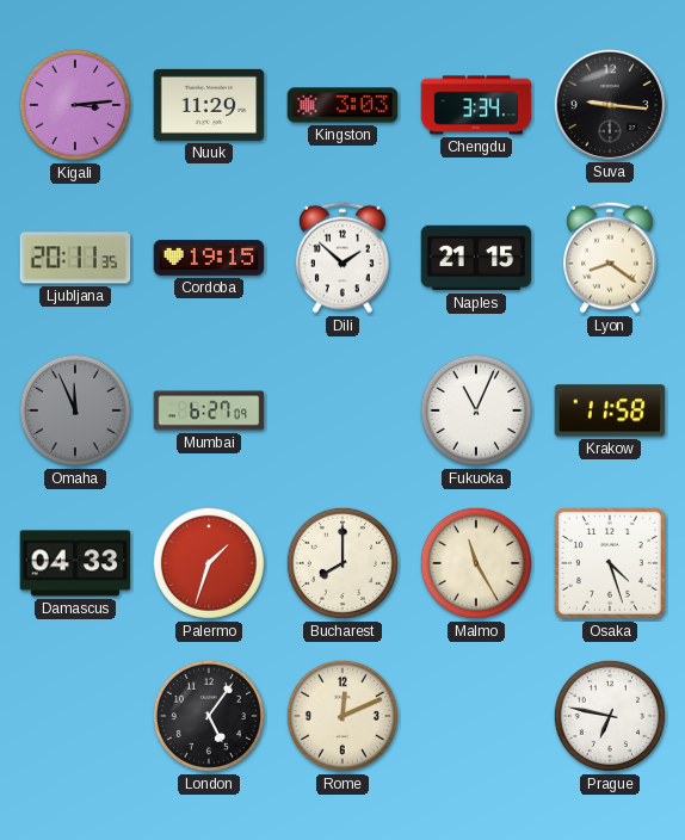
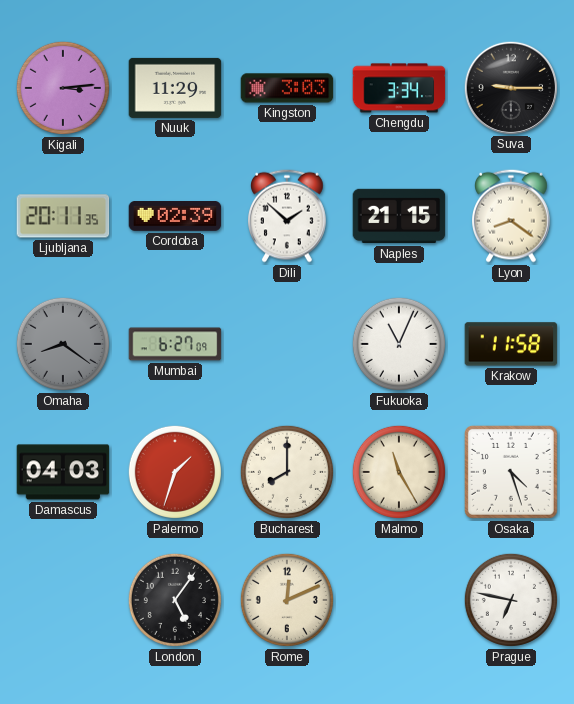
Suva: 9:16 -> 9:15
Cordoba: 19:15 -> 02:39
Omaha: 11:56 -> 8:21
Damascus: 04:33 -> 04:03
